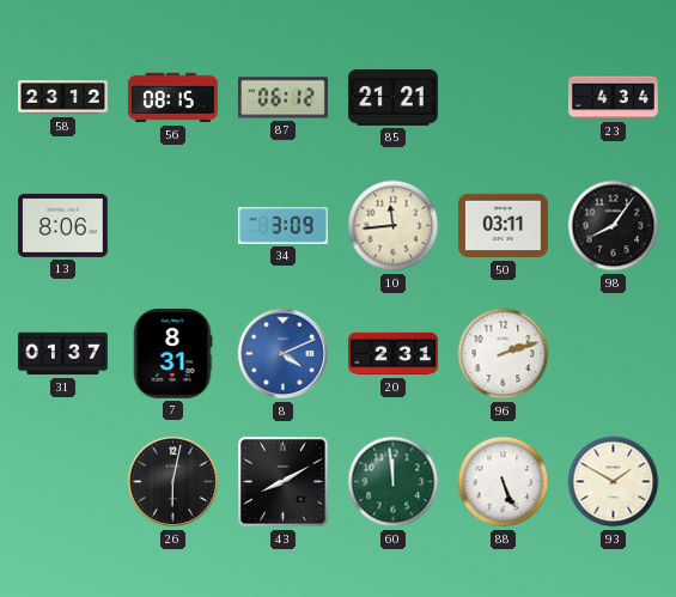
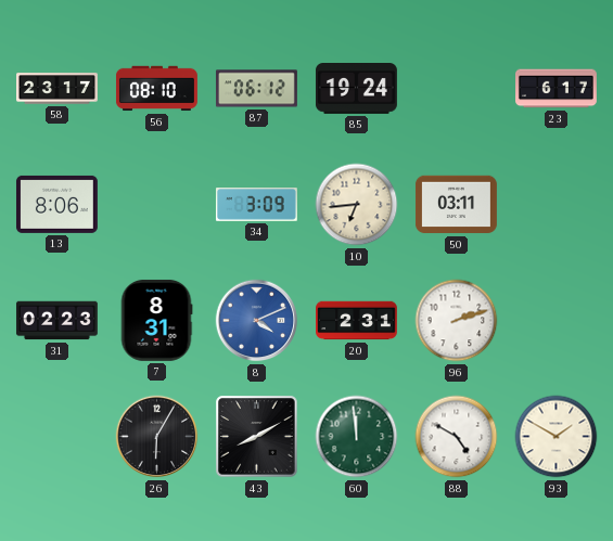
58: 23:12 -> 23:17
56: 08:15 -> 08:10
85: 21:21 -> 19:24
23: 4:34 -> 6:17
10: 11:44 -> 6:44
98: 8:06 -> none
31: 01:37 -> 02:23
26: 6:02 -> 6:05
88: 5:26 -> 4:50
